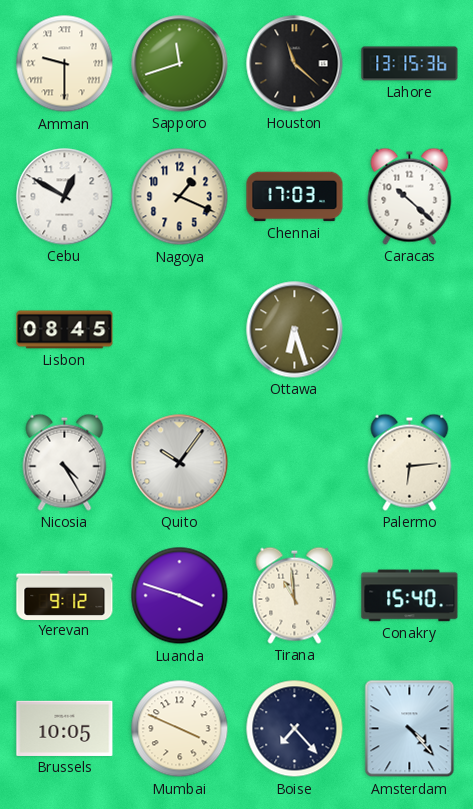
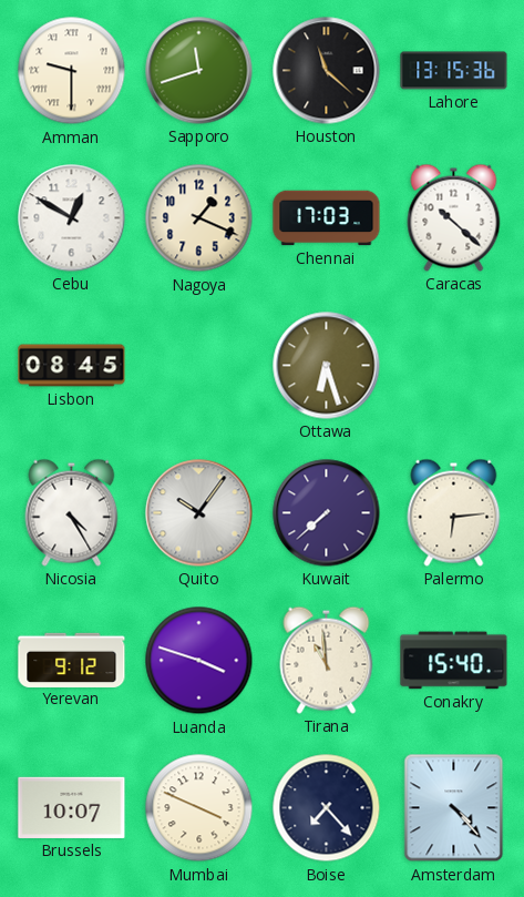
Kuwait: none -> 7:38
Brussels: 10:05 -> 10:07
